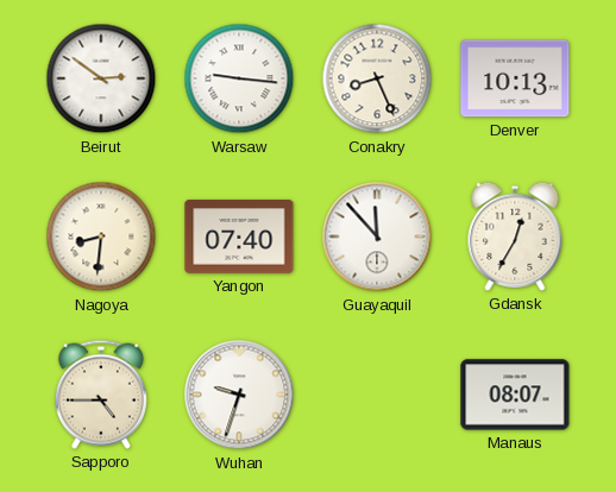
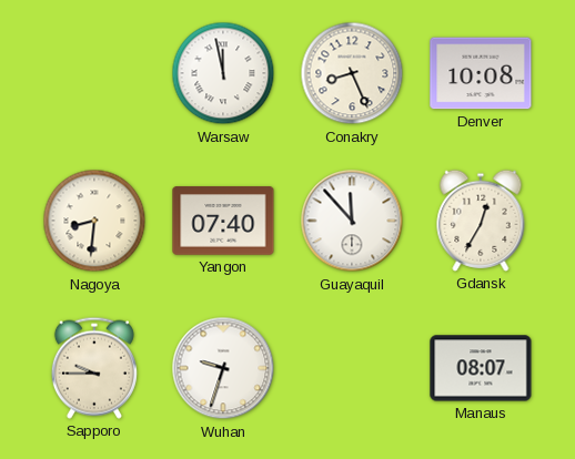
Beirut: 2:51 -> none
Warsaw: 9:16 -> 11:58
Denver: 10:13 -> 10:08
Sapporo: 4:45 -> 9:45
